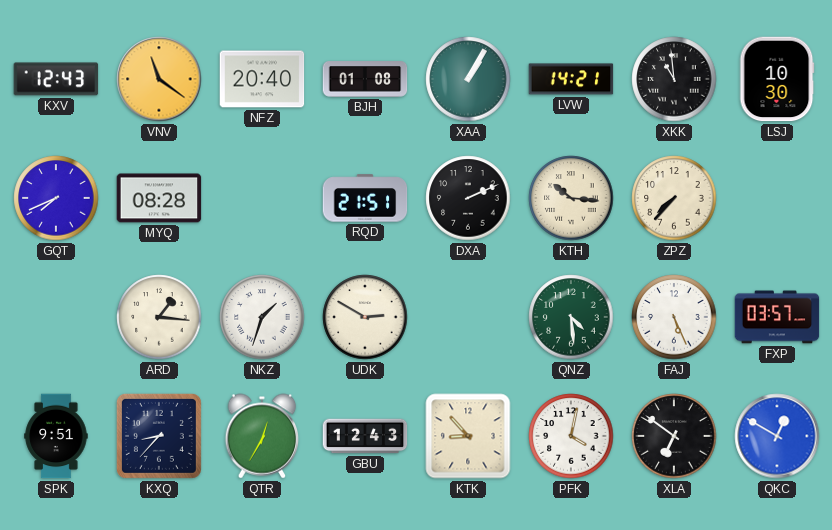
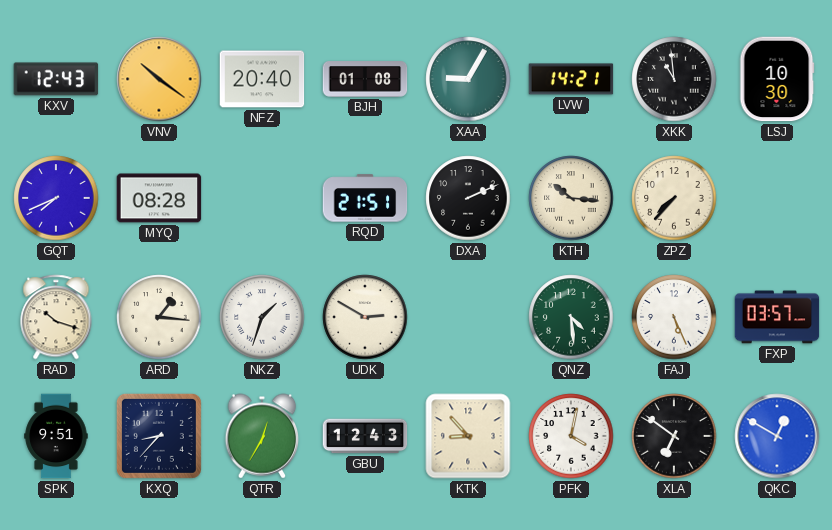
VNV: 11:21 -> 10:21
XAA: 1:05 -> 9:05
RAD: none -> 10:18
